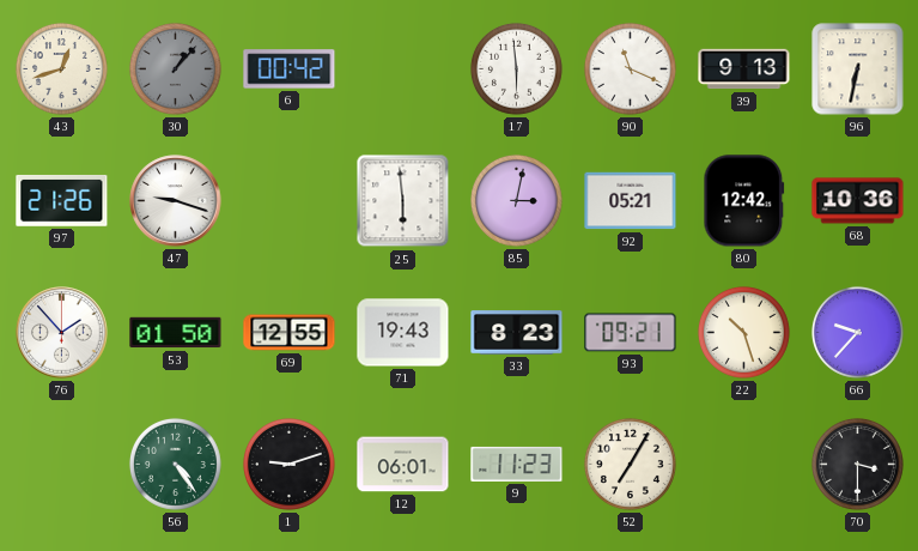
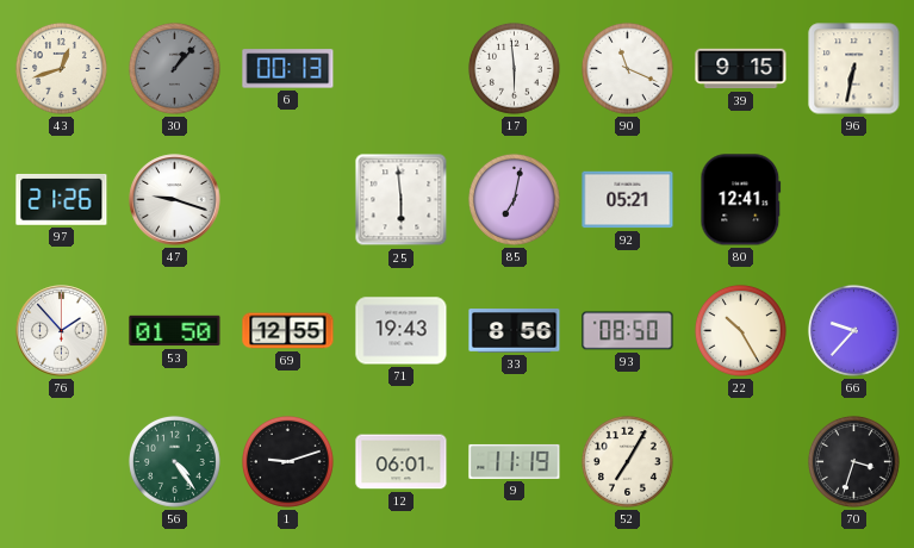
6: 00:42 -> 00:13
39: 9:13 -> 9:15
85: 3:02 -> 7:02
80: 12:42 -> 12:41
68: 10:36 -> none
33: 8:23 -> 8:56
93: 09:21 -> 08:50
22: 10:27 -> 10:25
9: 11:23 -> 11:19
70: 3:30 -> 3:33
